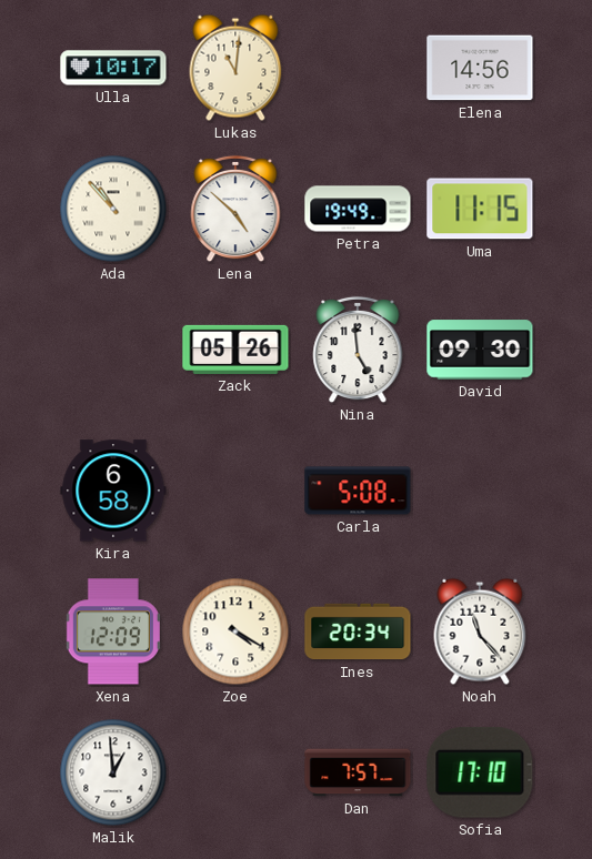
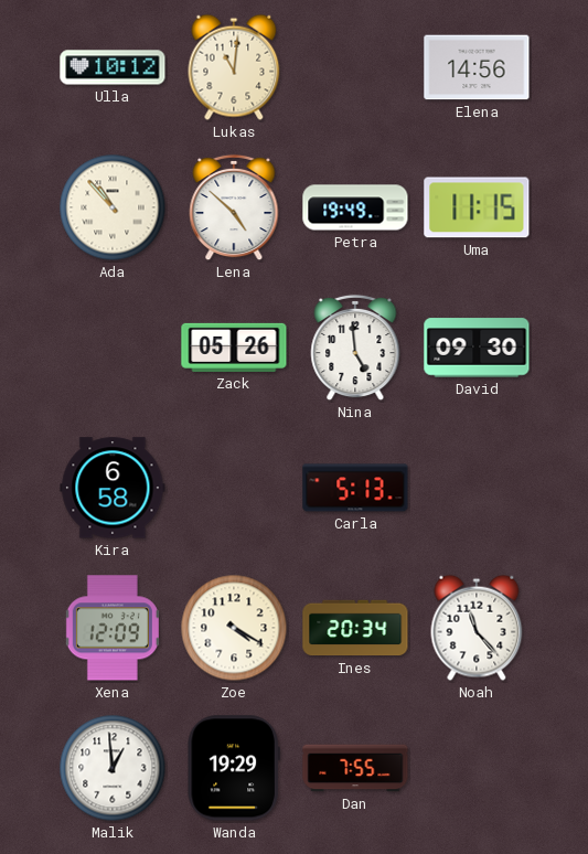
Ulla: 10:17 -> 10:12
Carla: 5:08 -> 5:13
Wanda: none -> 19:29
Dan: 7:57 -> 7:55
Sofia: 17:10 -> none
